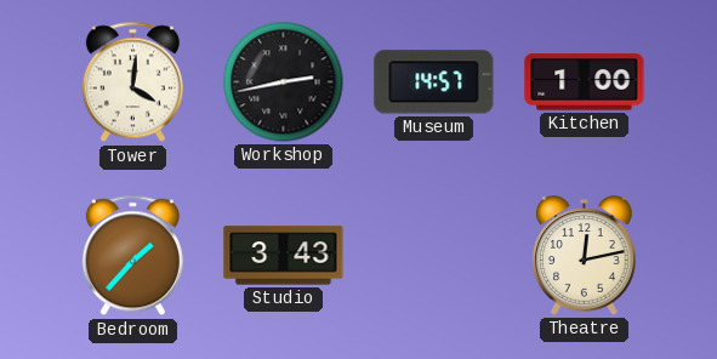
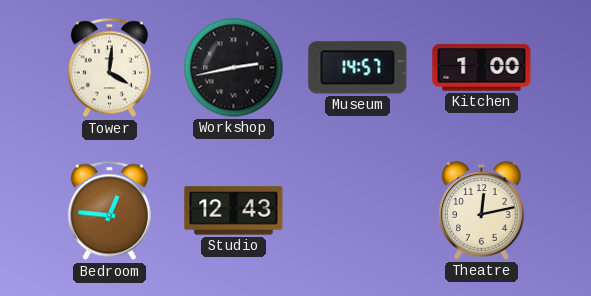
Bedroom: 1:37 -> 12:46
Studio: 3:43 -> 12:43
